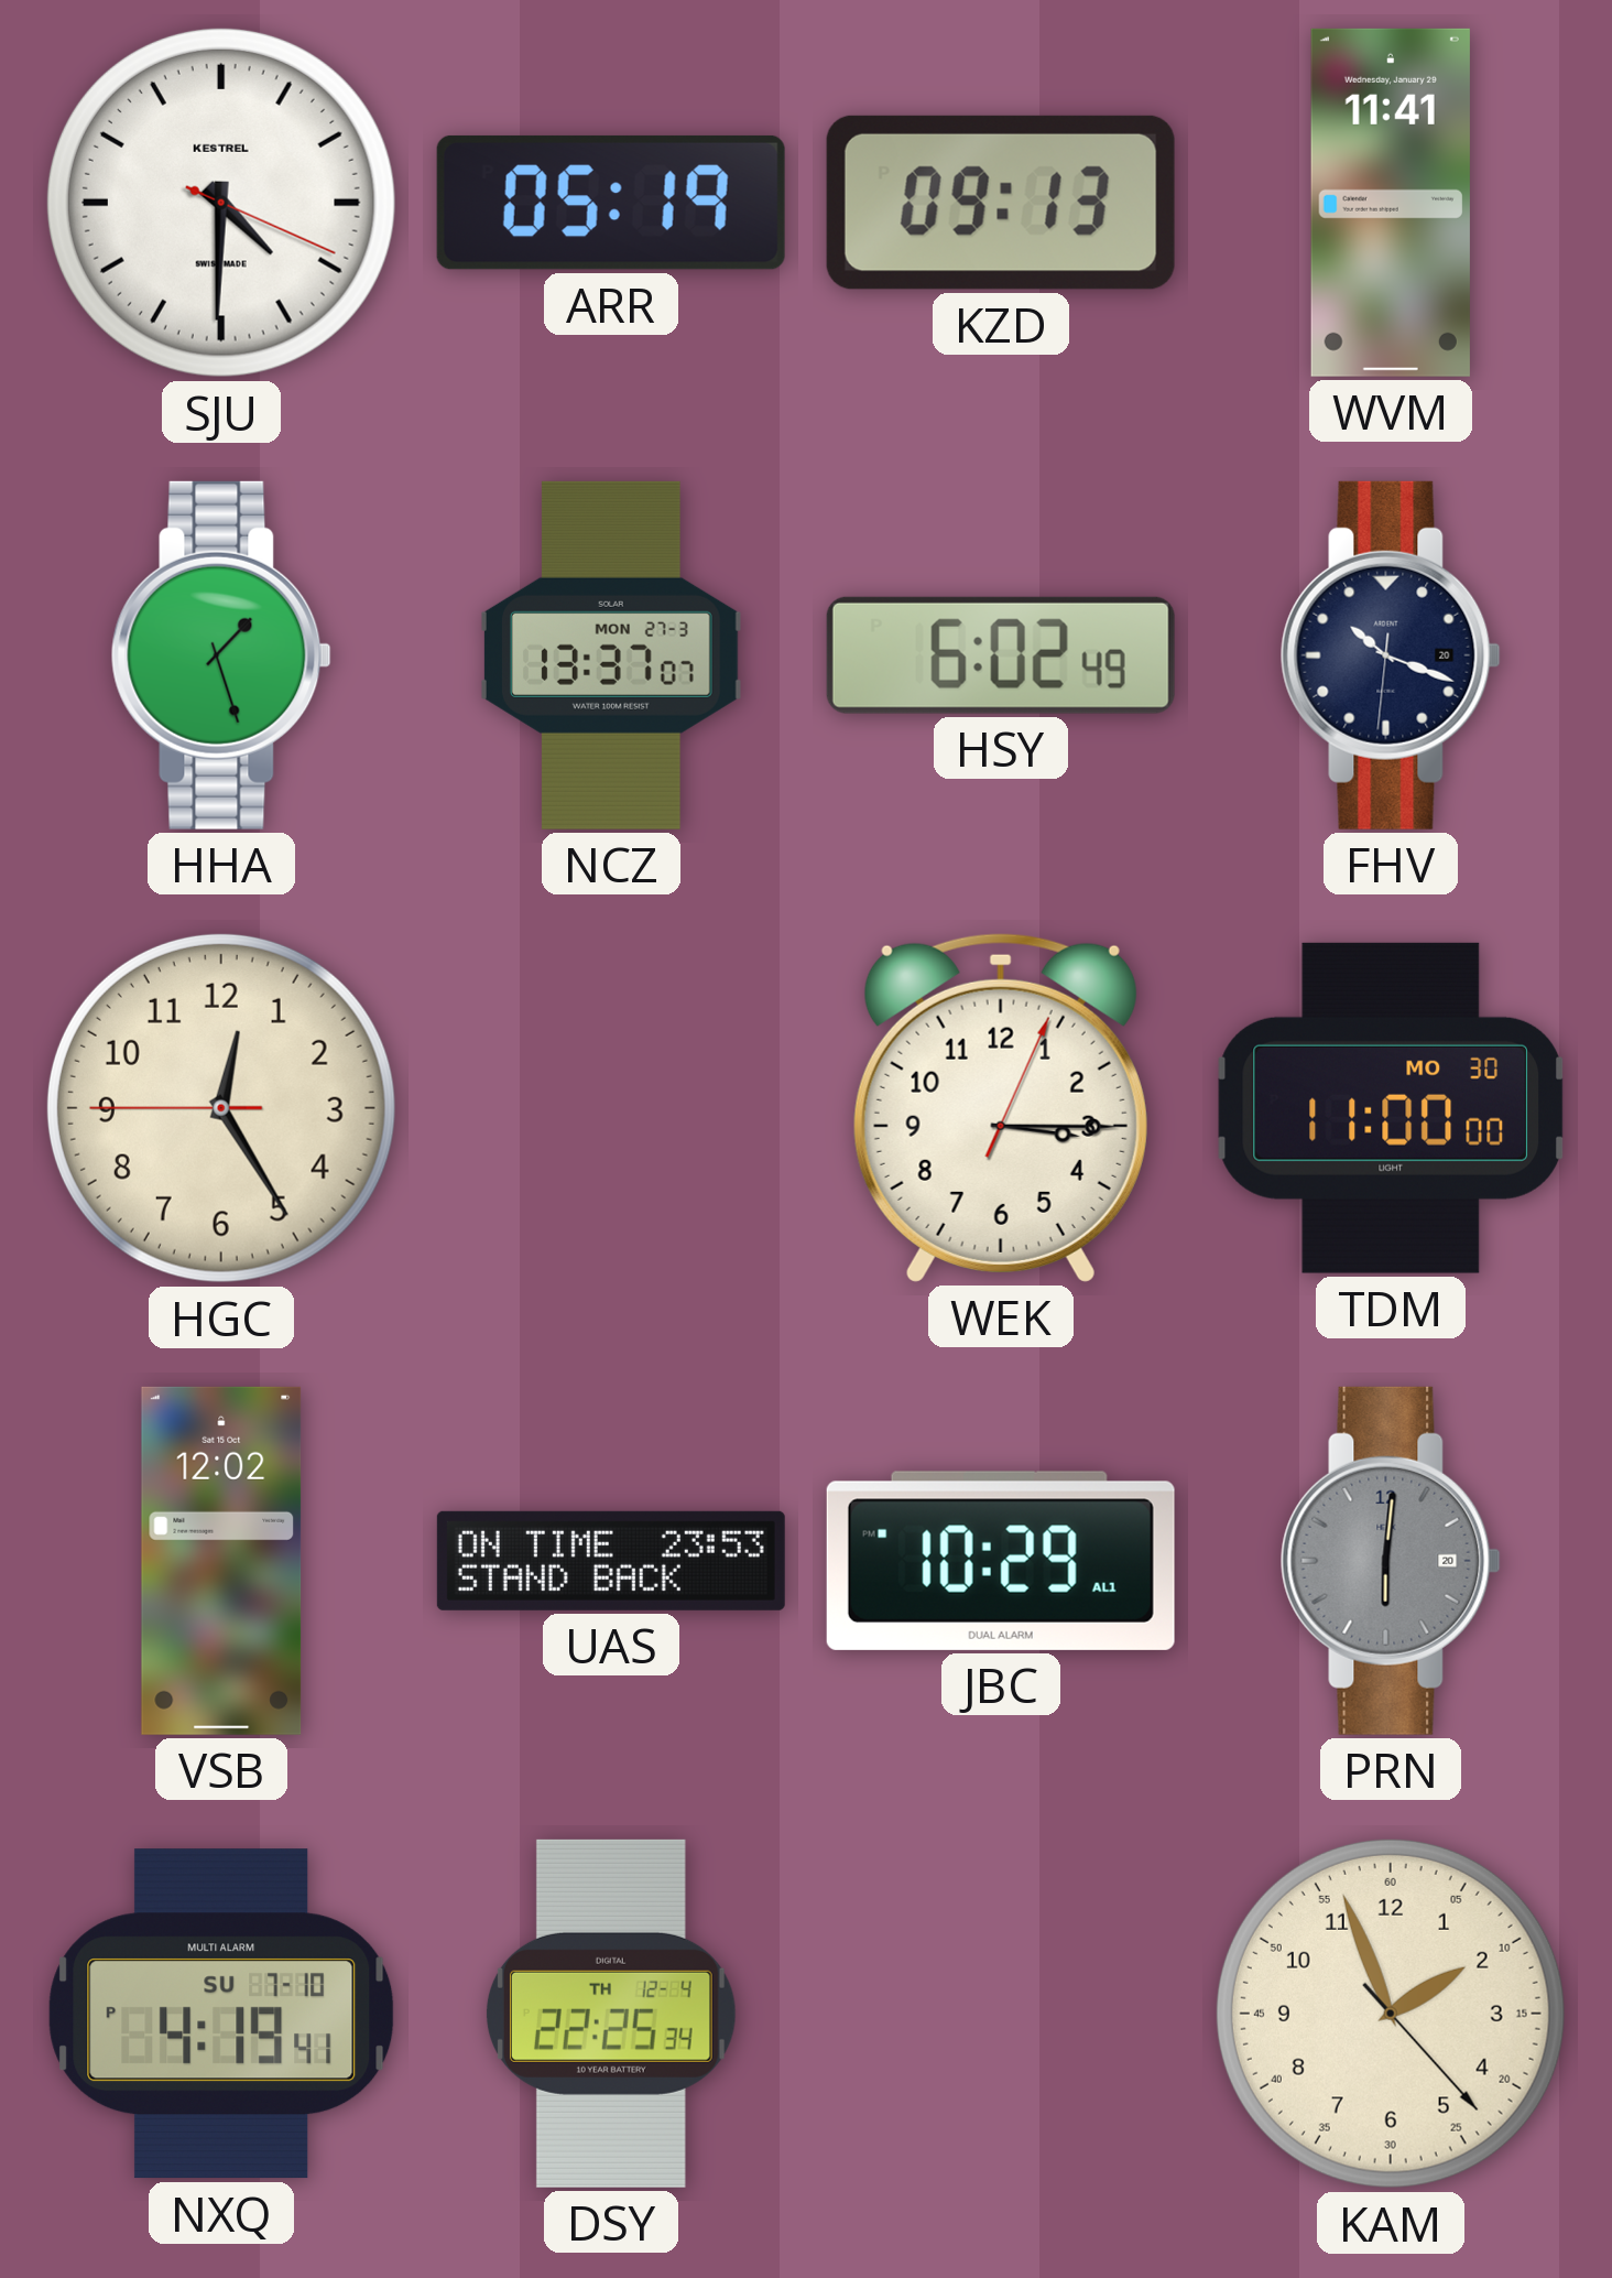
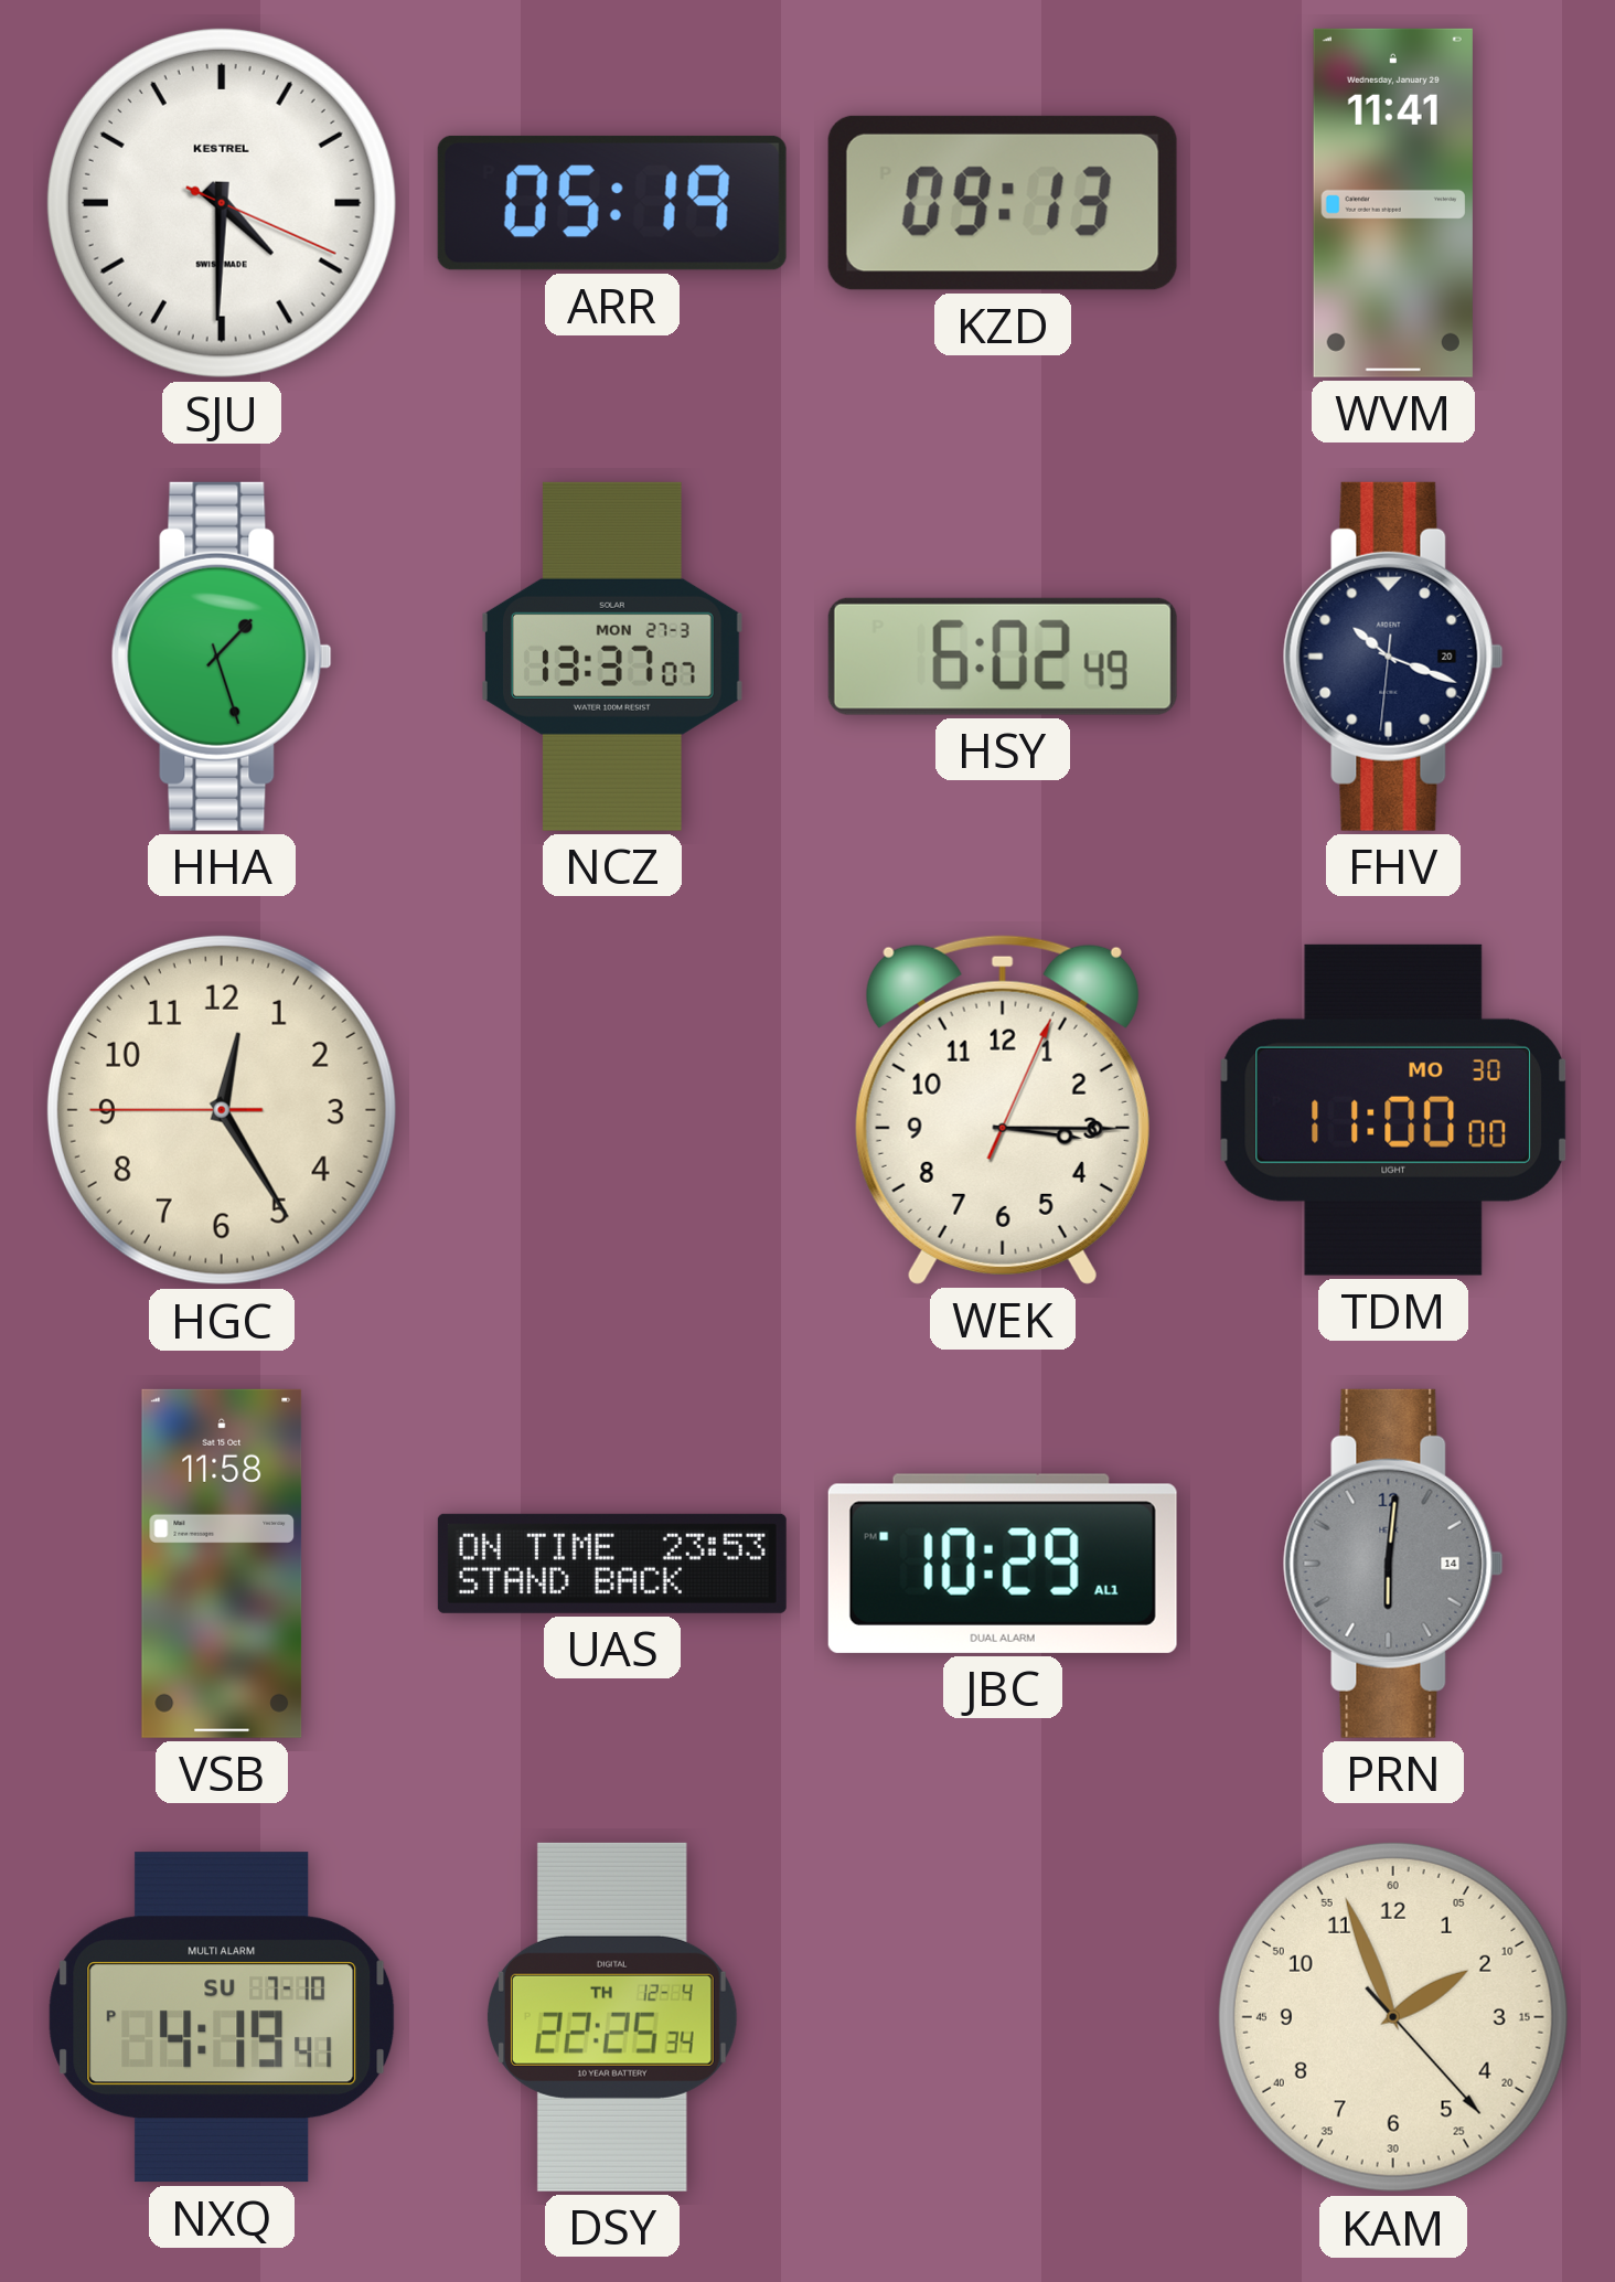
VSB: 12:02 -> 11:58
PRN date: 20 -> 14
